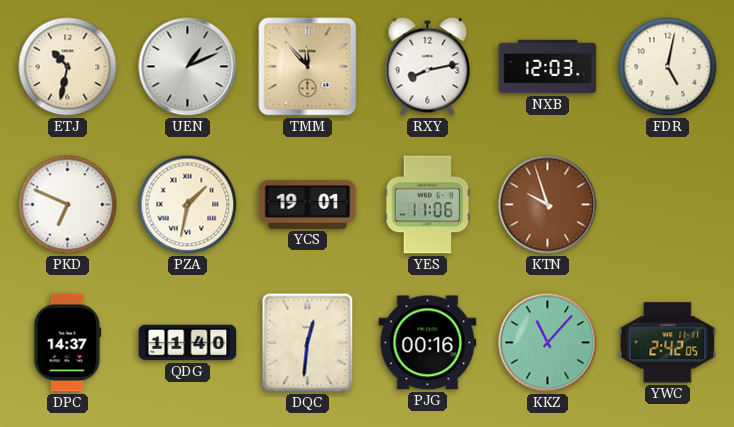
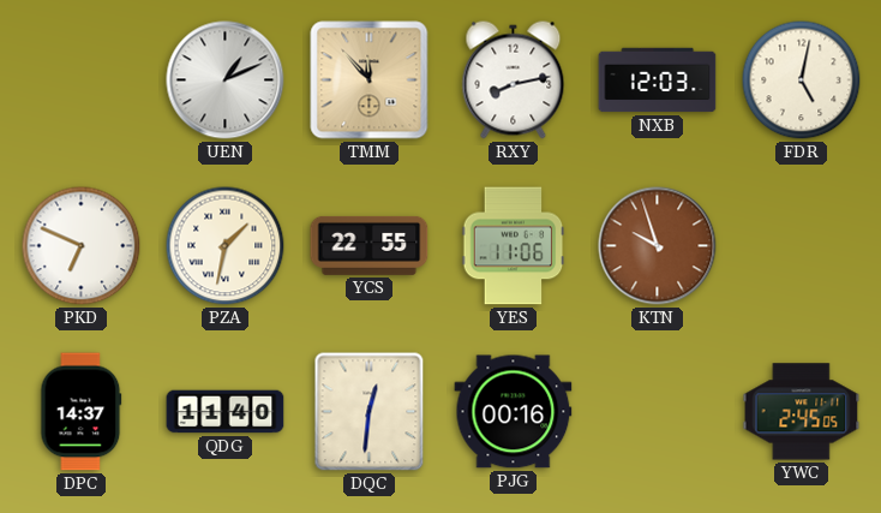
ETJ: 10:32 -> none
YCS: 19:01 -> 22:55
KKZ: 11:07 -> none
YWC: 2:42 -> 2:45
